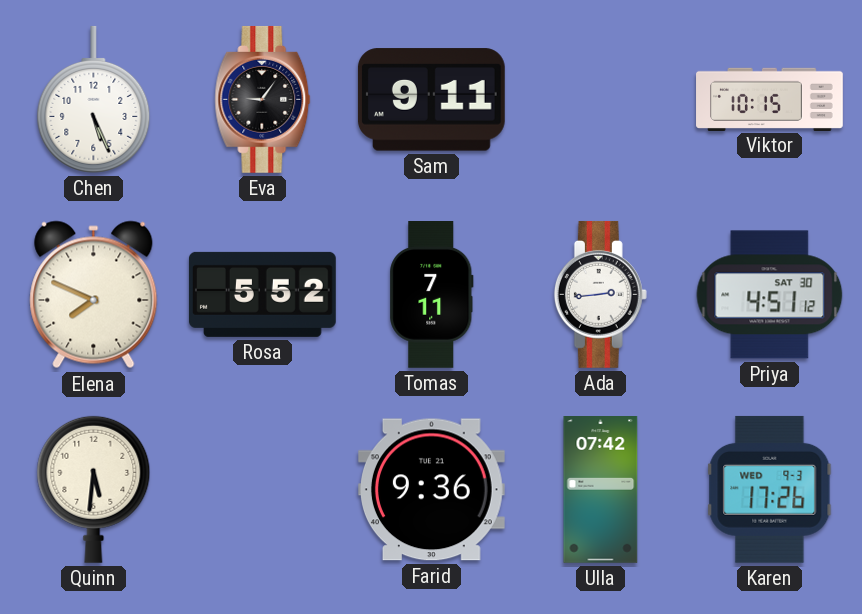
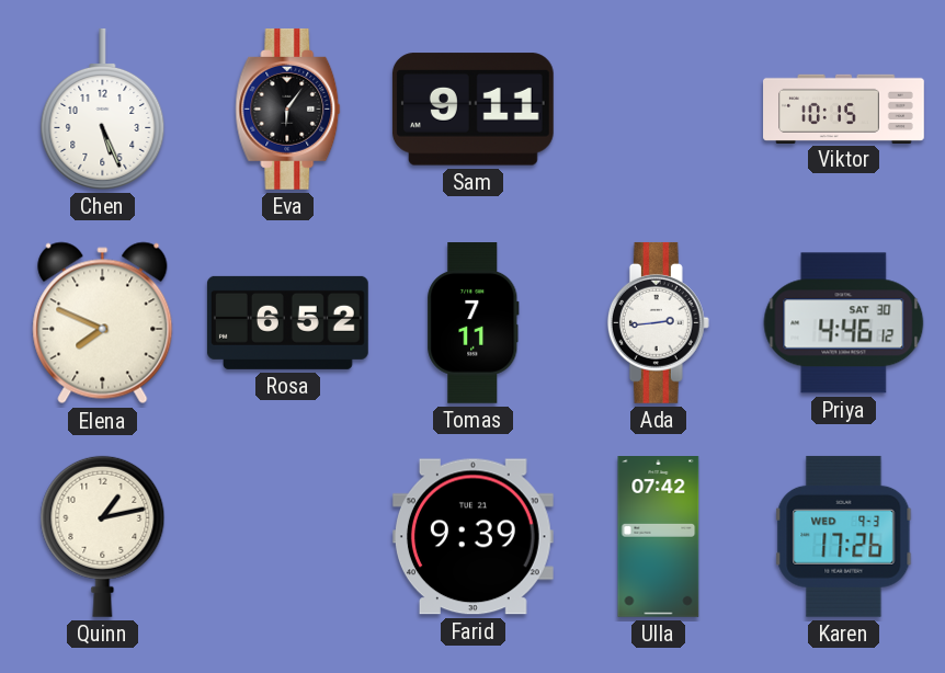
Eva: 9:06 -> 6:06
Rosa: 5:52 -> 6:52
Priya: 4:51 -> 4:46
Quinn: 5:31 -> 1:13
Farid: 9:36 -> 9:39
